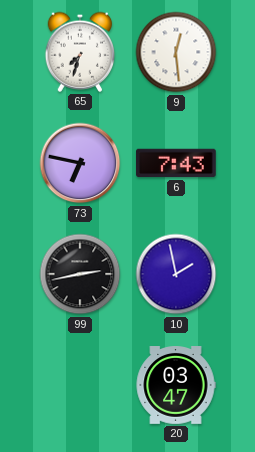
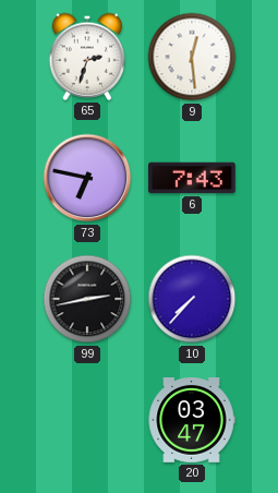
65: 7:33 -> 2:33
10: 1:58 -> 7:37
